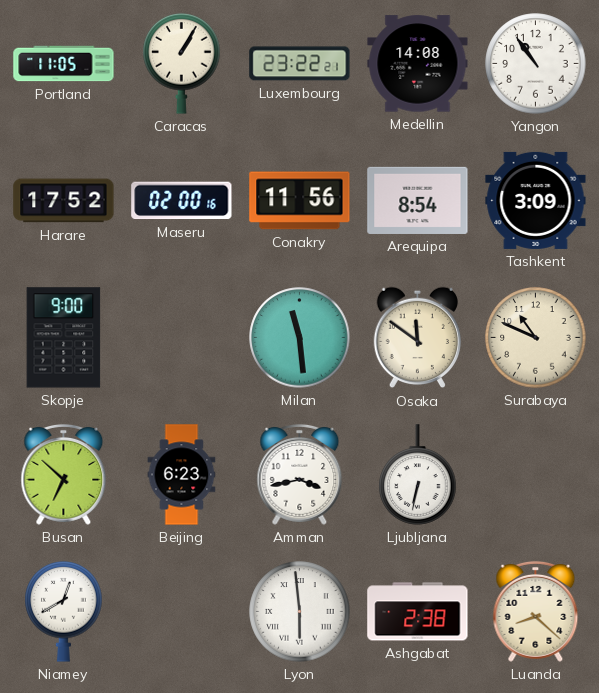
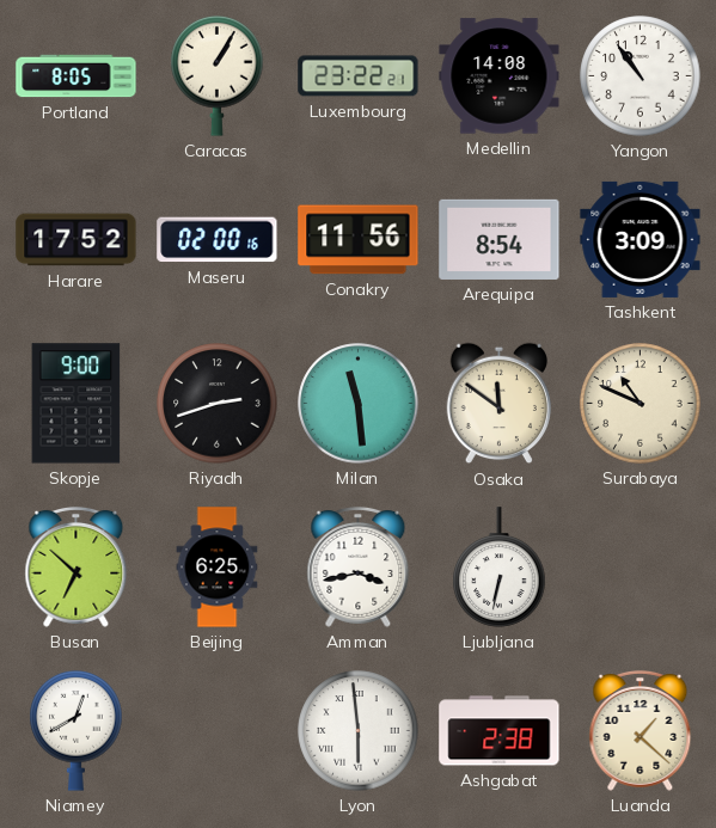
Portland: 11:05 -> 8:05
Riyadh: none -> 2:42
Beijing: 6:23 -> 6:25
Luanda: 8:22 -> 1:22
